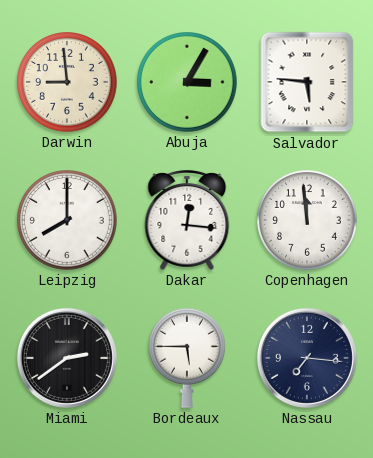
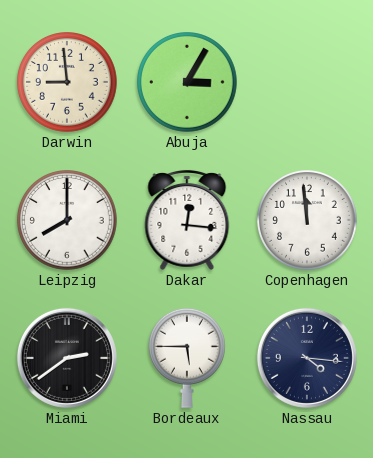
Salvador: 5:46 -> none
Nassau: 7:16 -> 4:16
